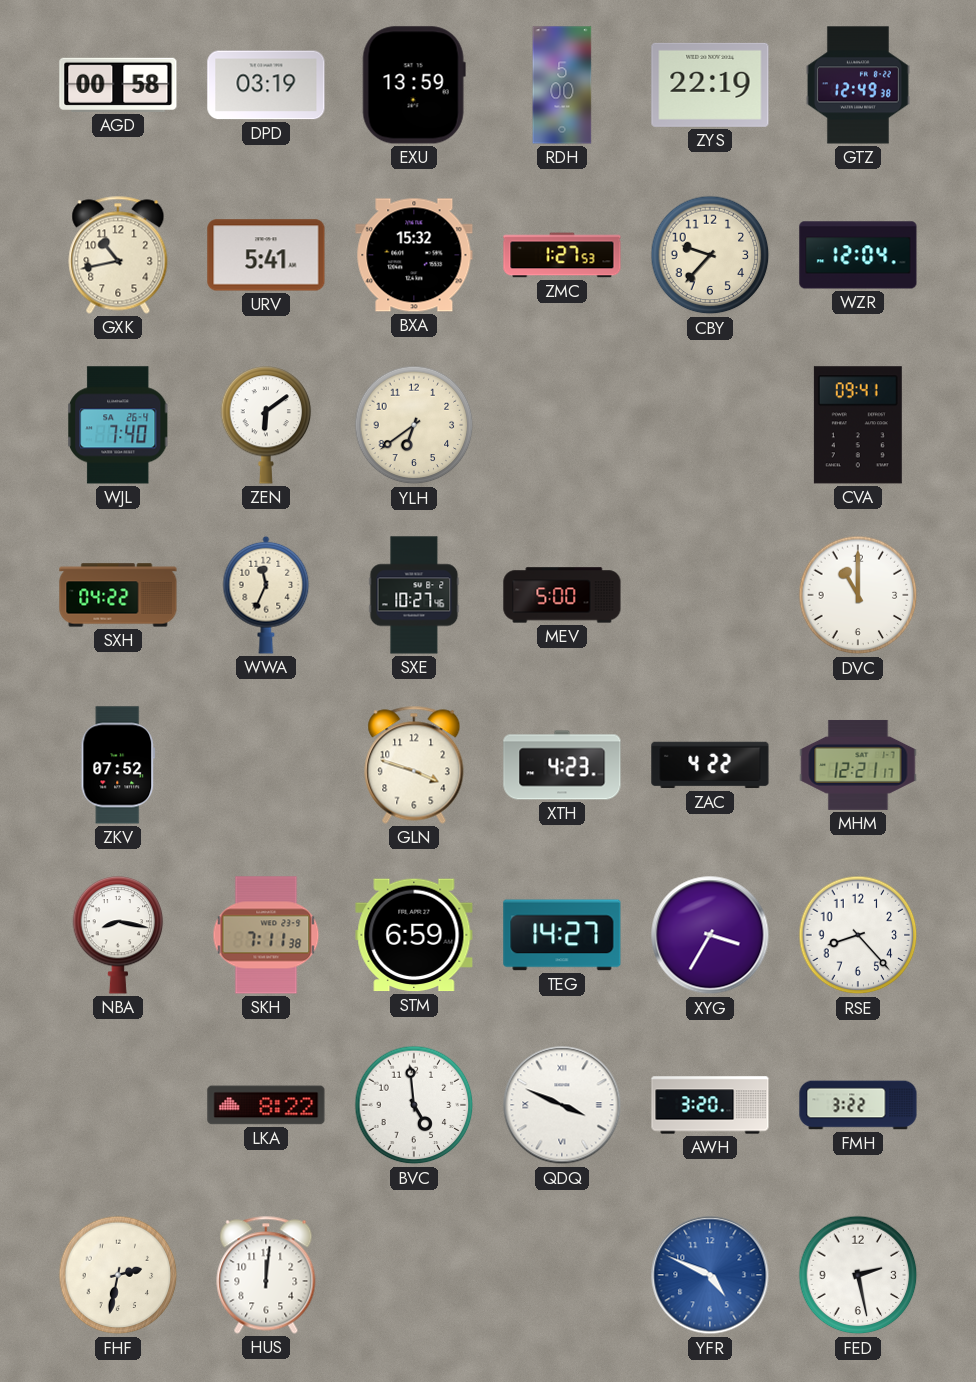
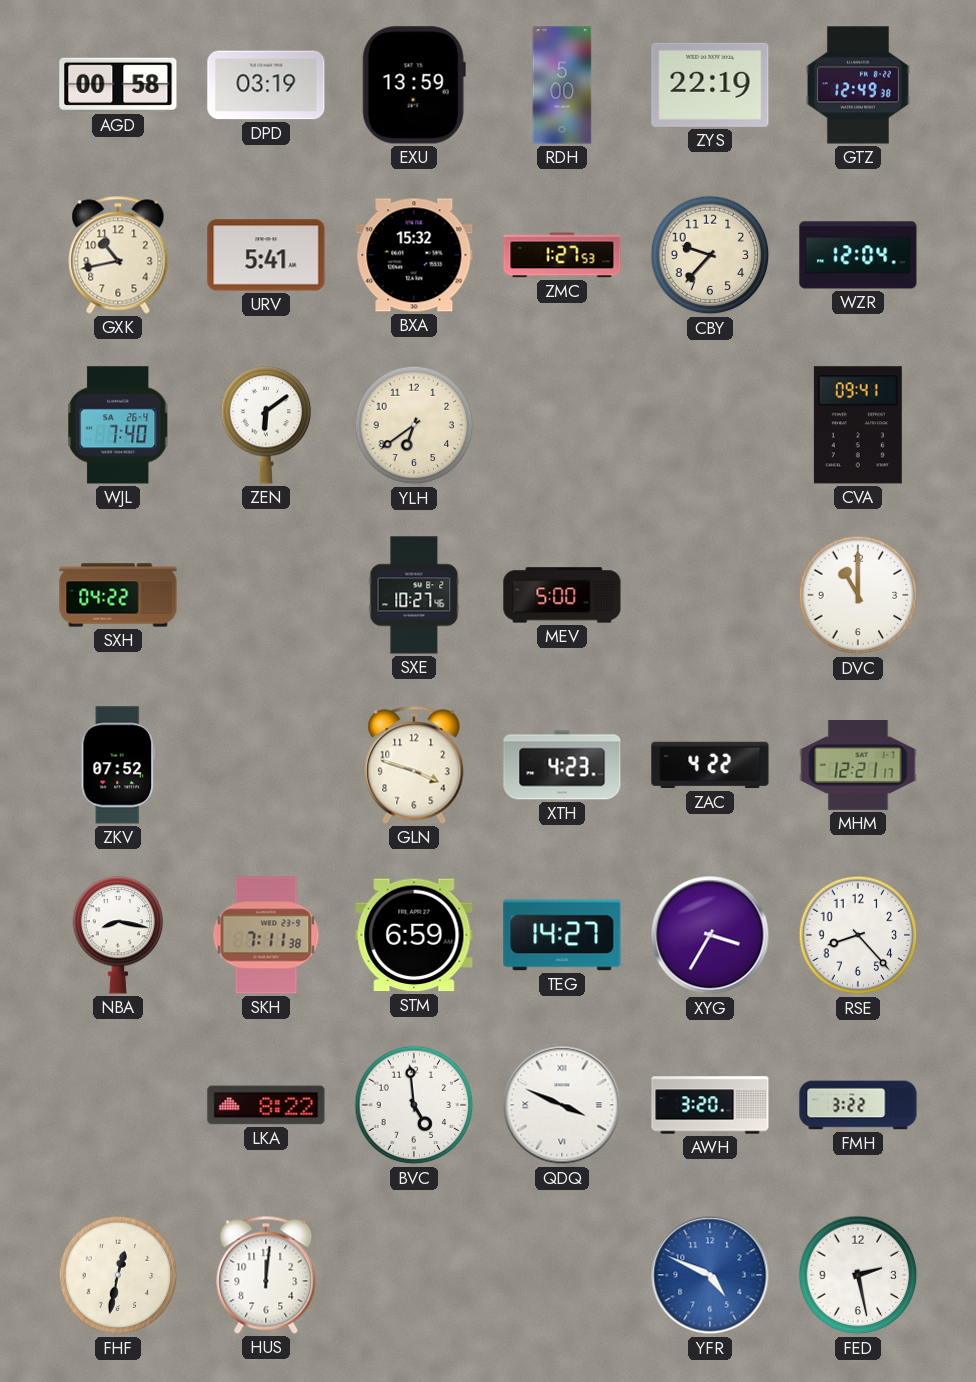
WWA: 11:34 -> none
FHF: 2:32 -> 12:32
